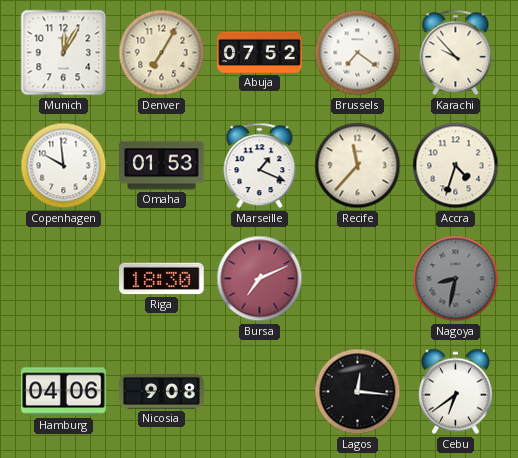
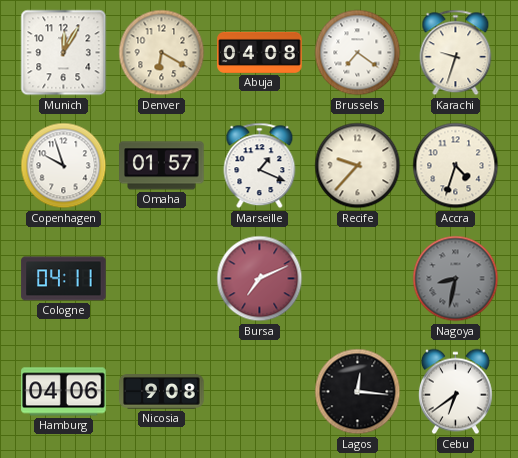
Denver: 7:05 -> 6:20
Abuja: 07:52 -> 04:08
Karachi: 9:53 -> 9:33
Copenhagen: 9:59 -> 9:57
Omaha: 01:53 -> 01:57
Recife: 11:37 -> 9:37
Cologne: none -> 04:11
Riga: 18:30 -> none
